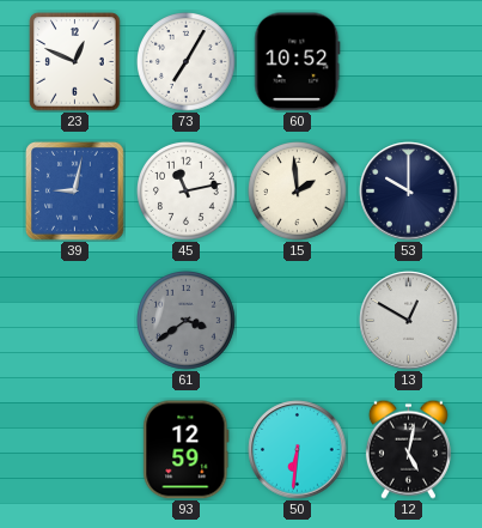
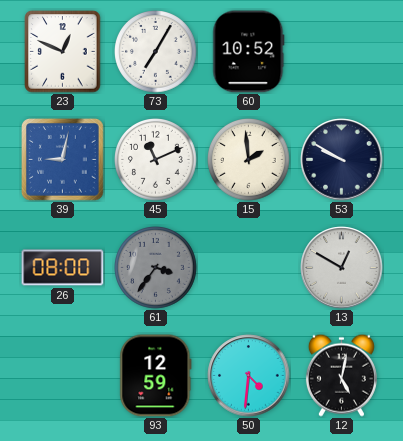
45: 11:13 -> 11:11
53: 10:00 -> 9:50
26: none -> 08:00
61: 3:39 -> 3:36
50: 6:31 -> 4:31
